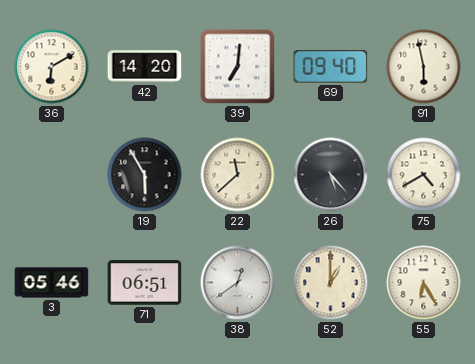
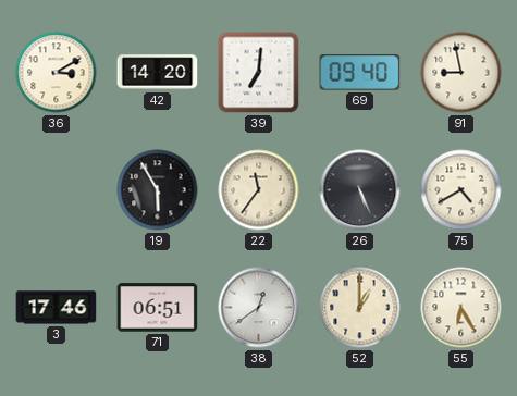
36: 6:10 -> 3:10
91: 5:58 -> 8:58
22: 11:38 -> 11:36
26: 5:23 -> 5:26
3: 05:46 -> 17:46
